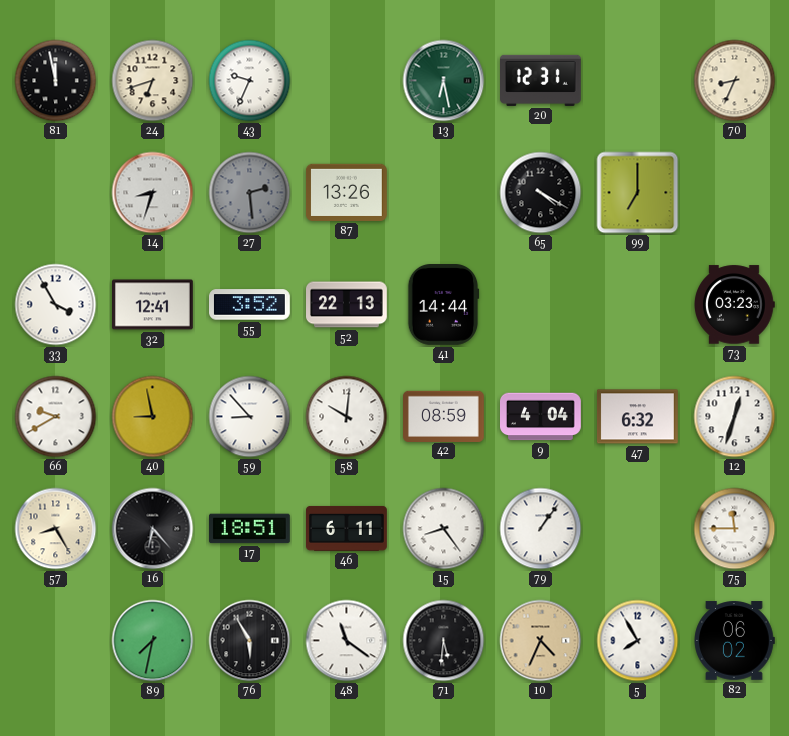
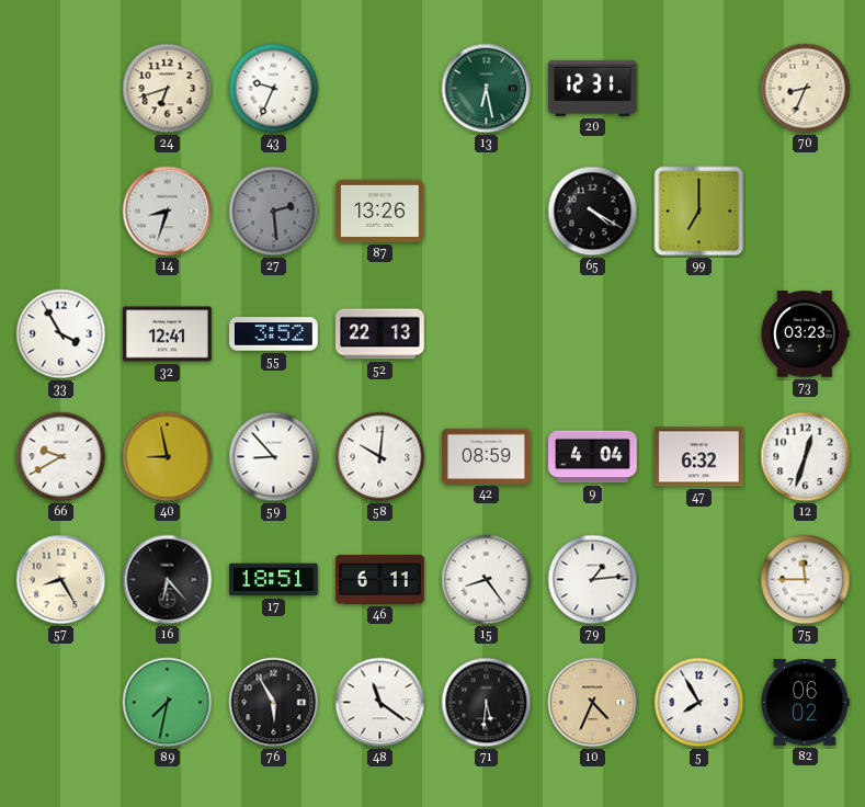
81: 11:58 -> none
41: 14:44 -> none
79: 1:06 -> 1:14
